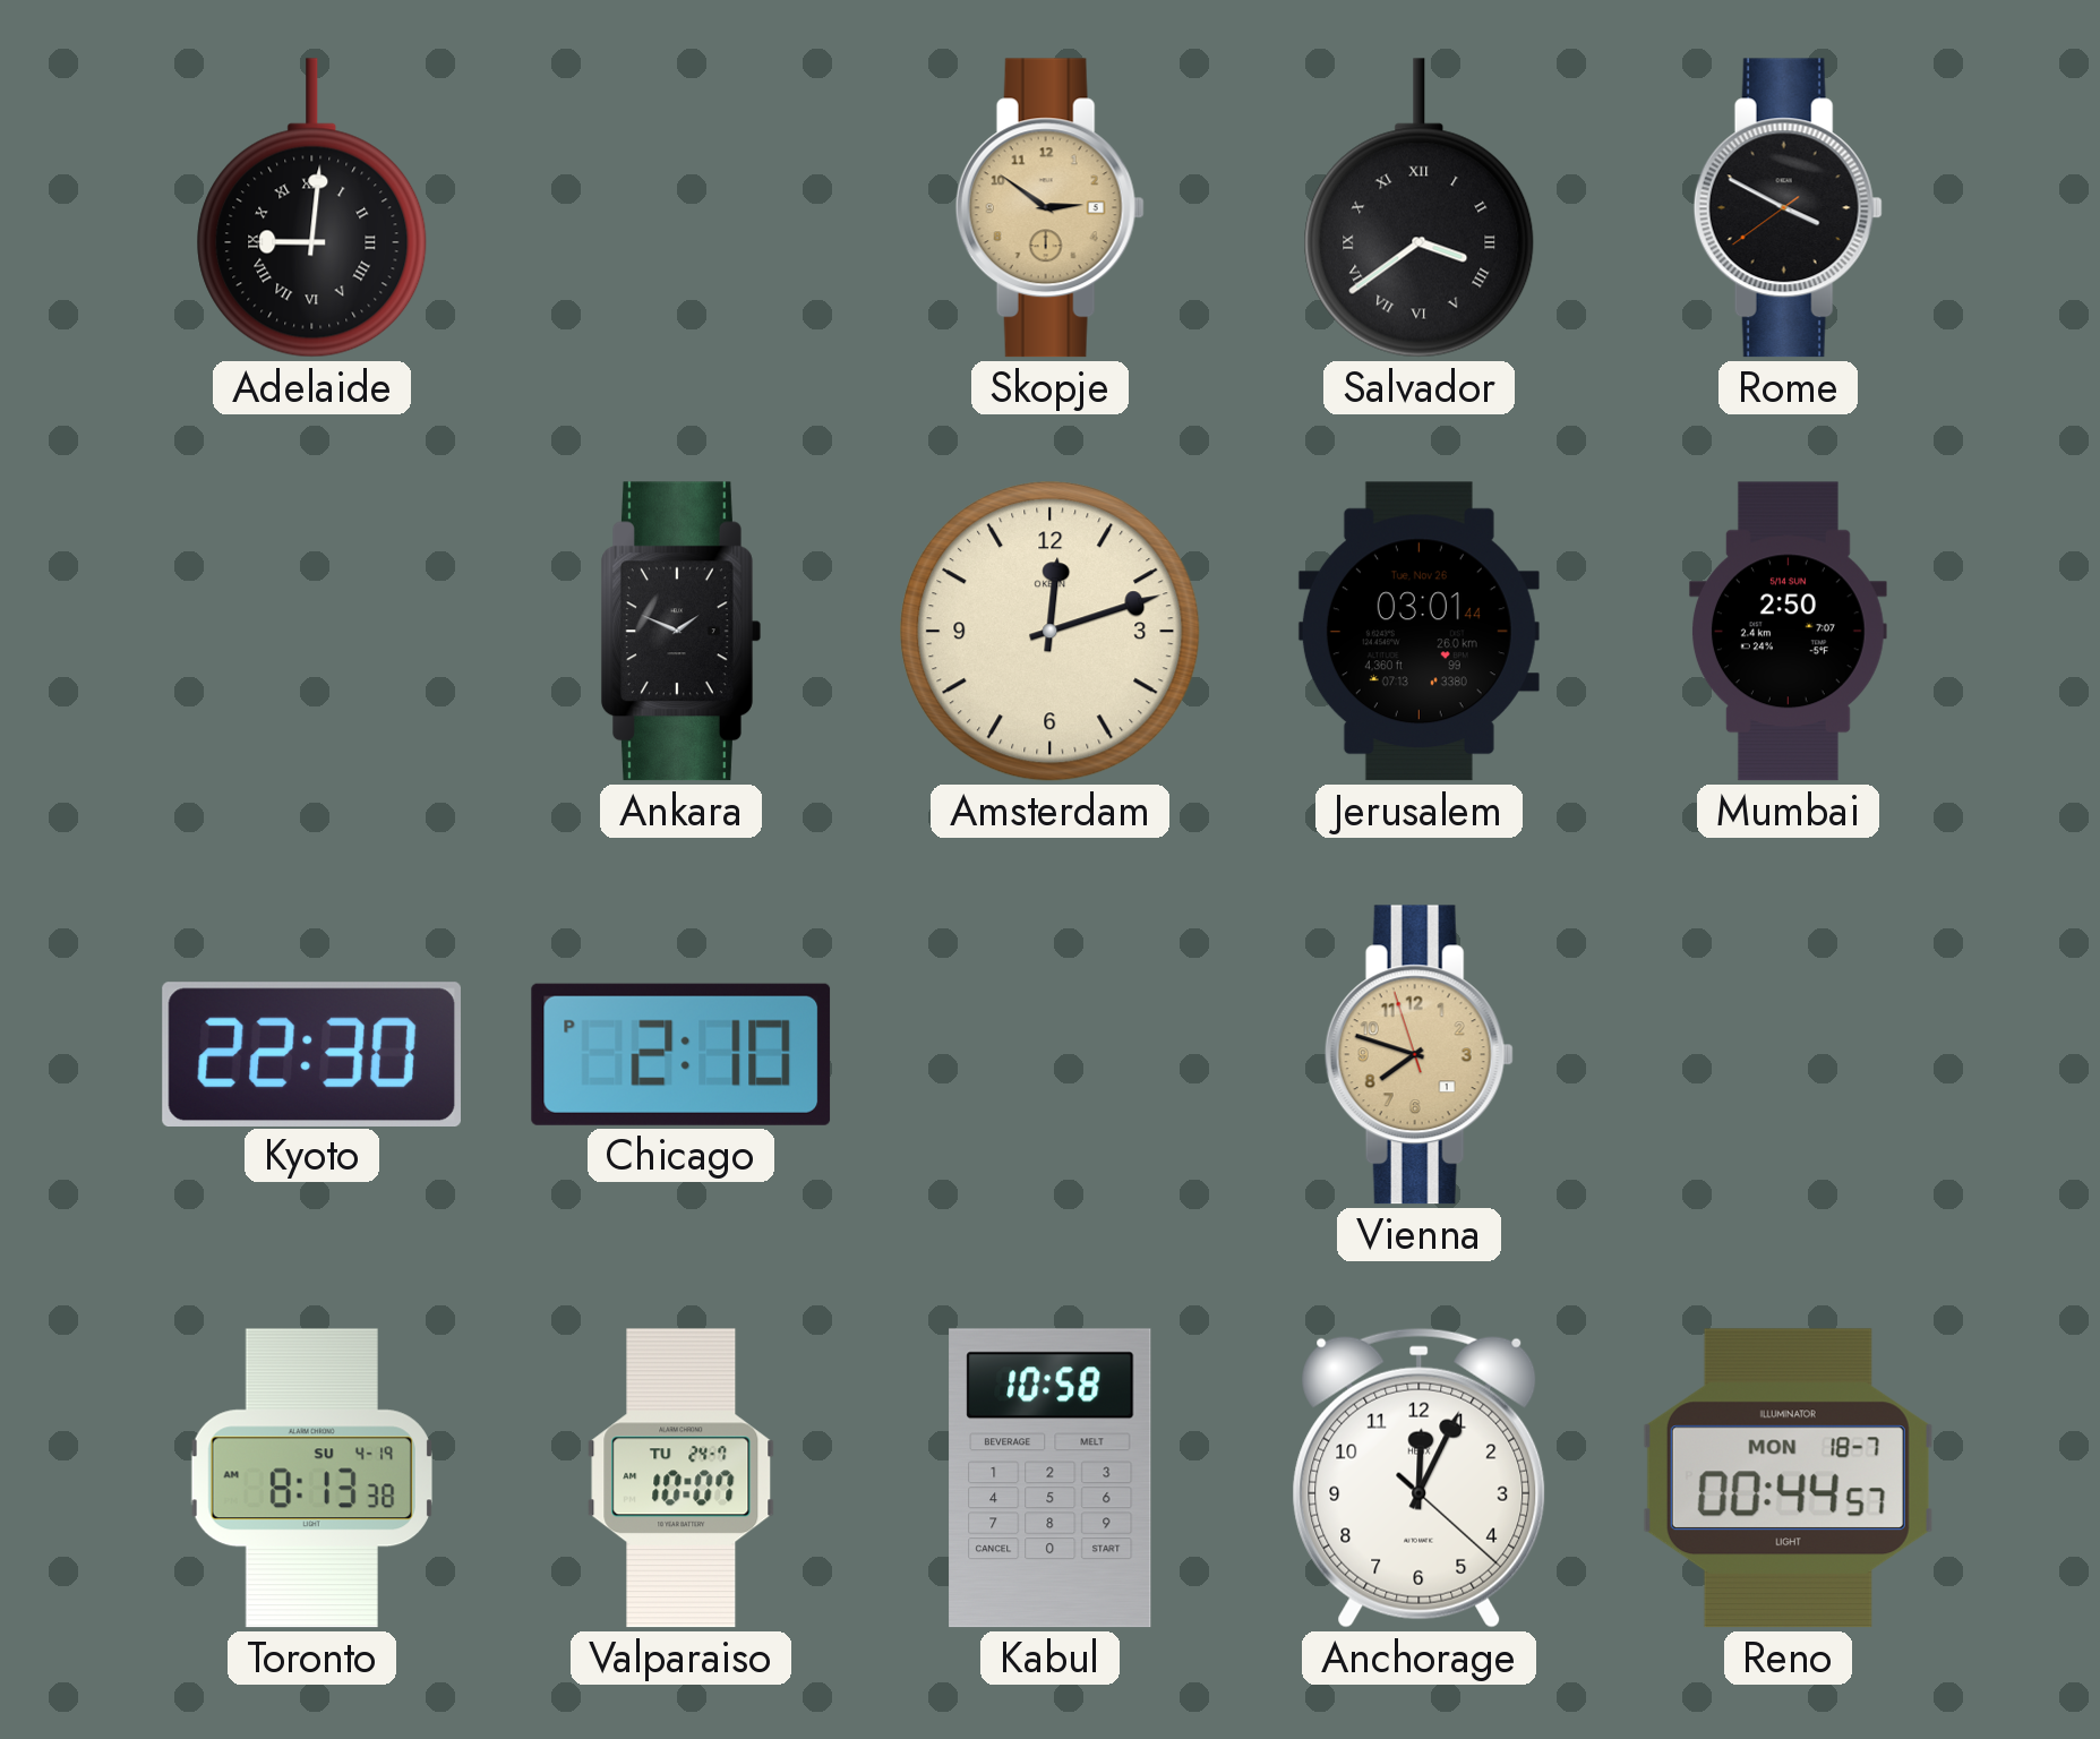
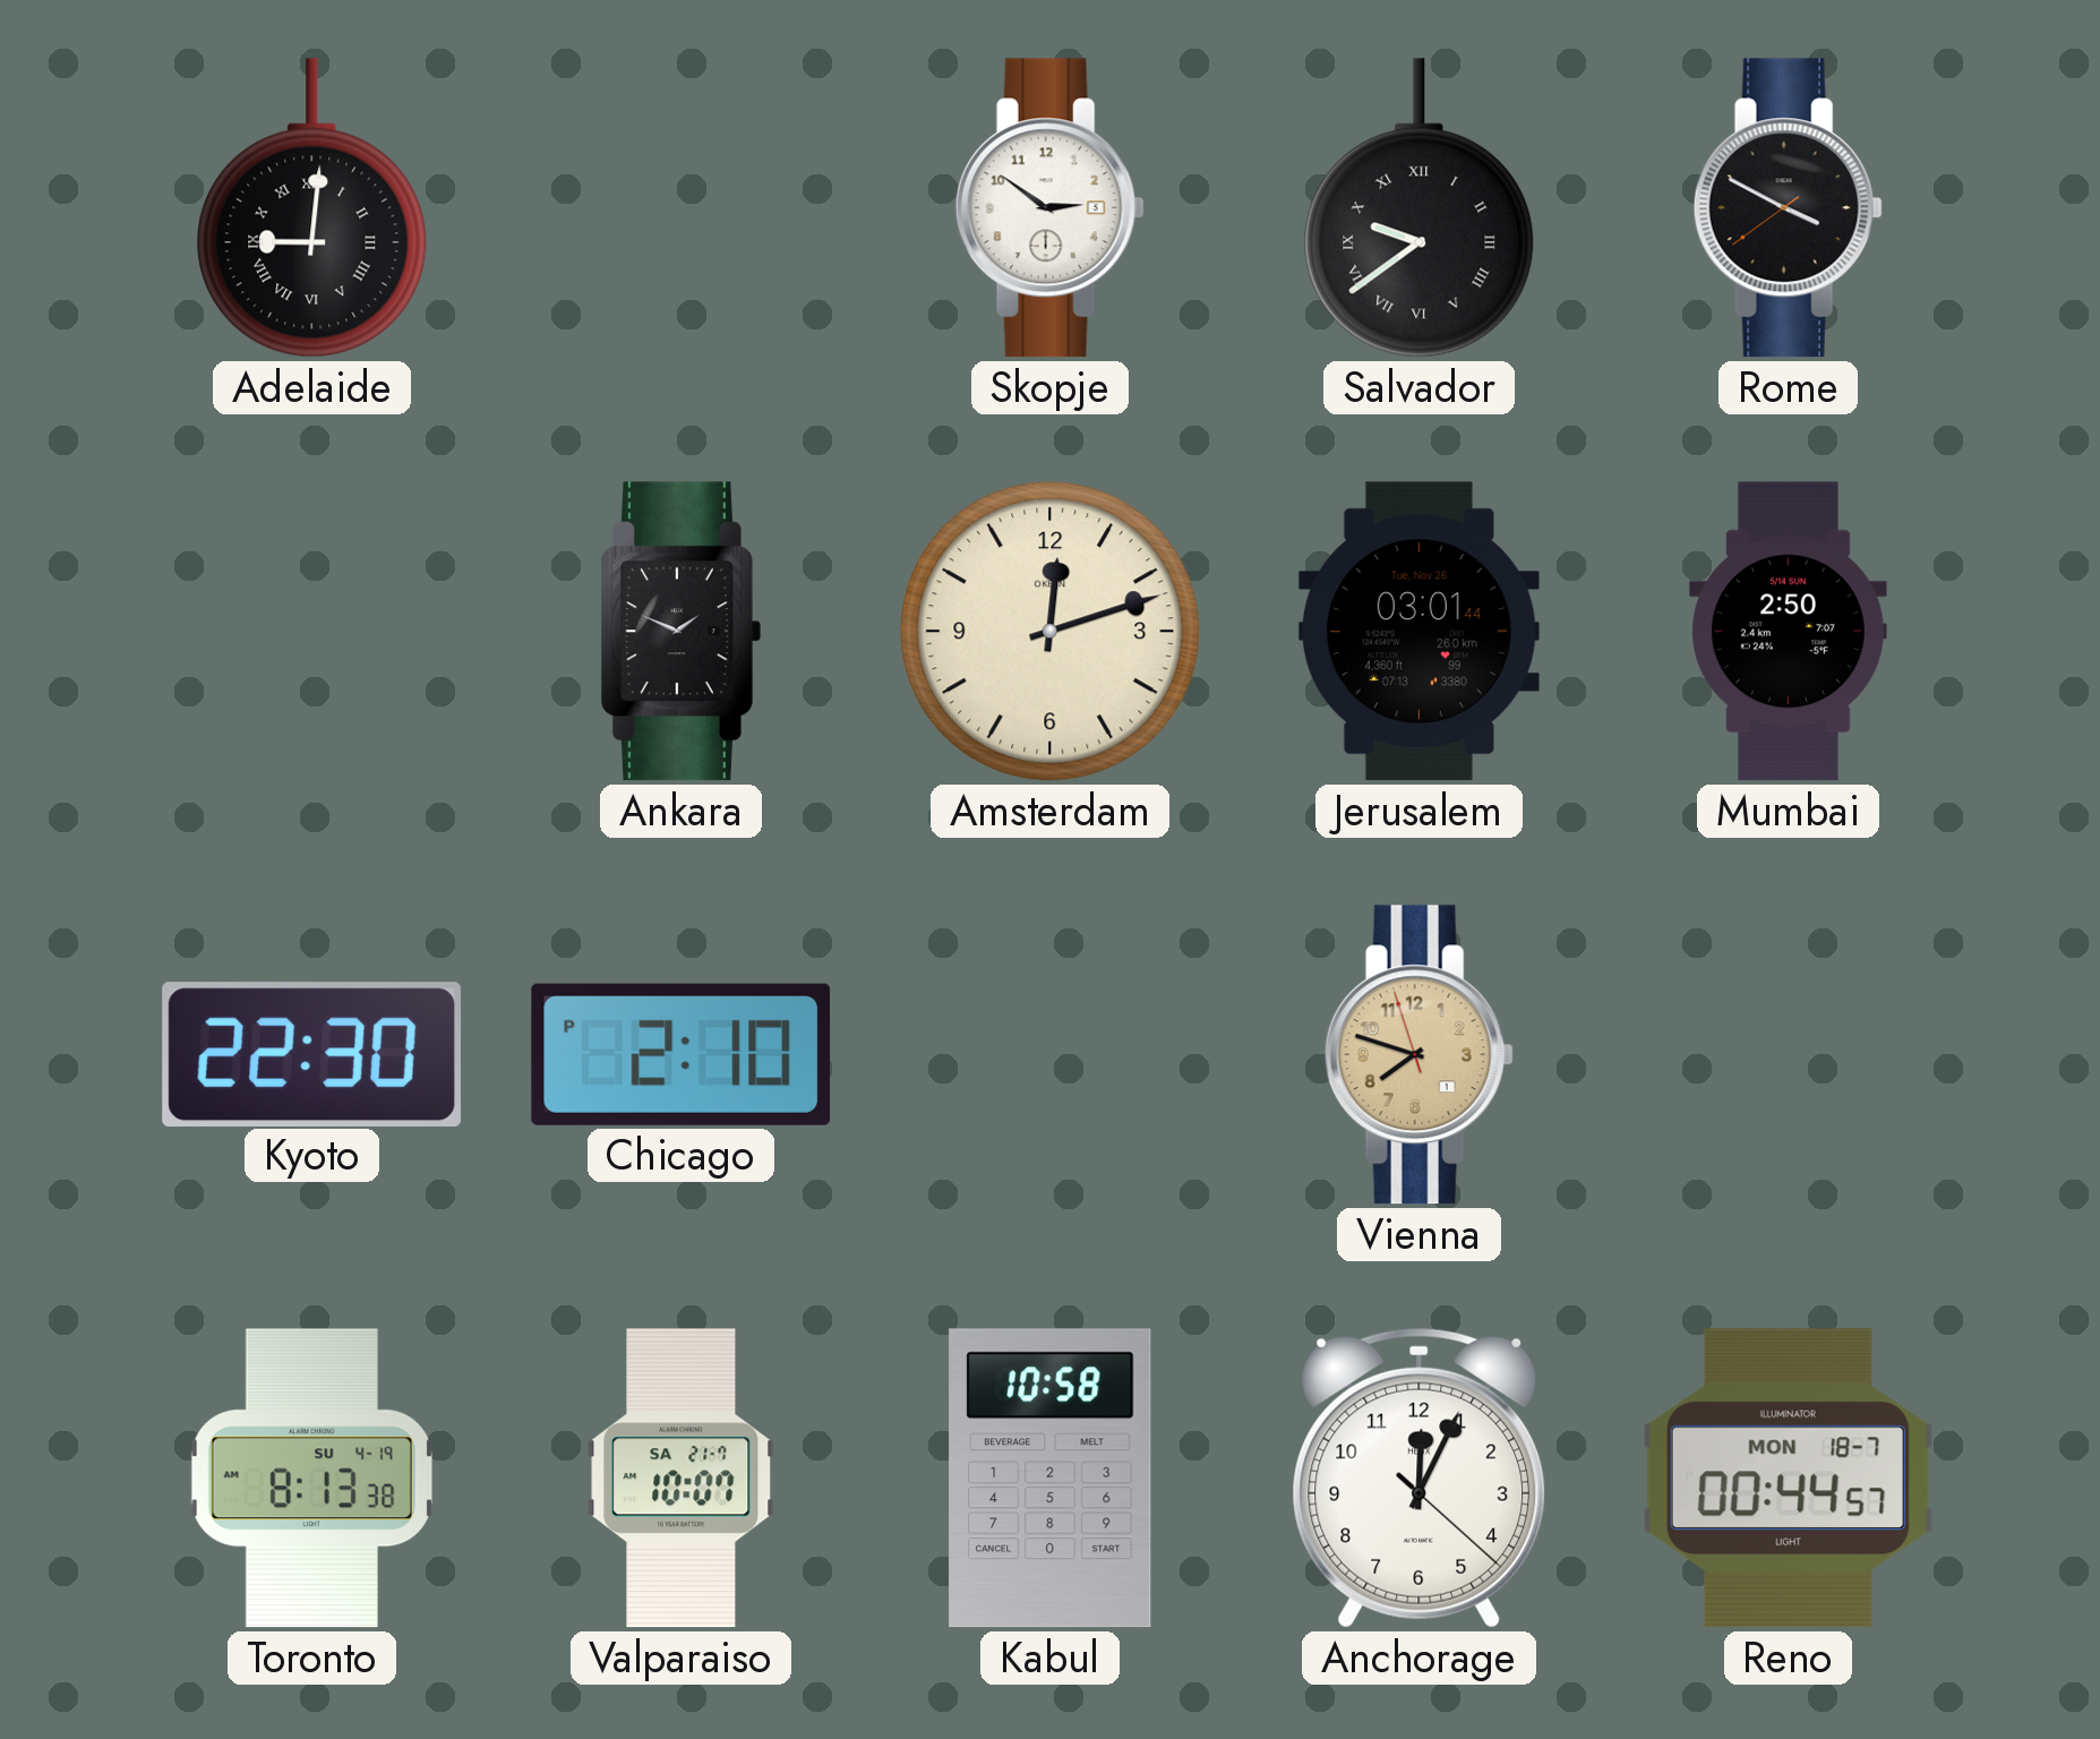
Skopje dial: champagne -> white
Salvador: 3:39 -> 9:39
Valparaiso date: TU 24-7 -> SA 21-7
